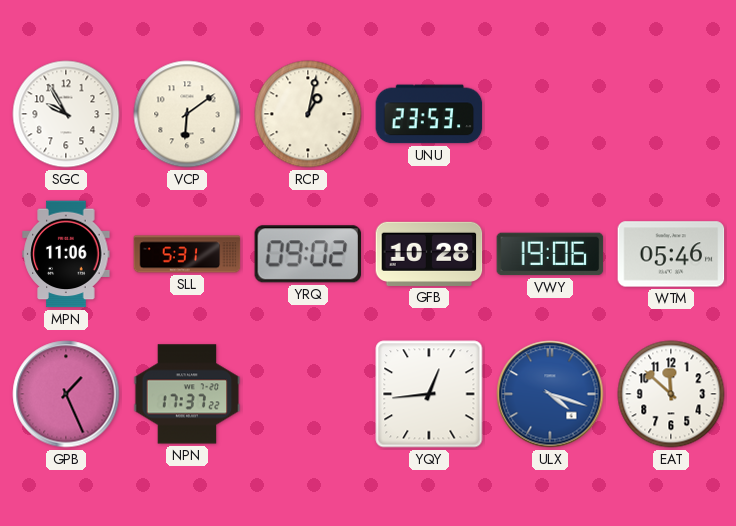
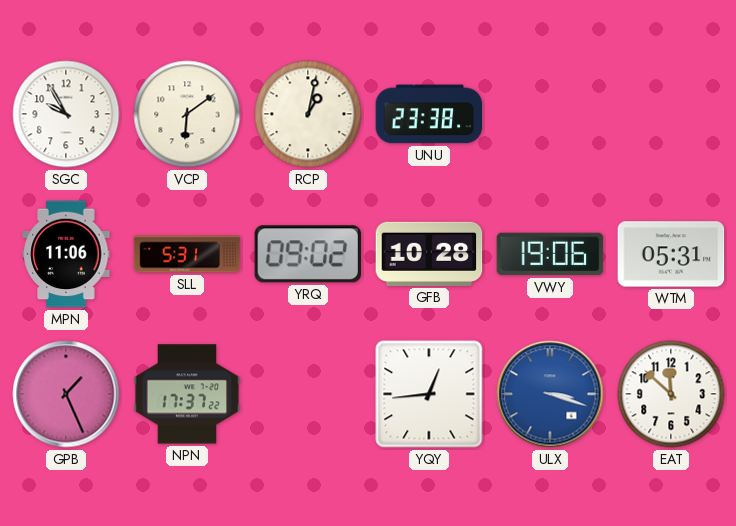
UNU: 23:53 -> 23:38
WTM: 05:46 -> 05:31
ULX: 4:18 -> 3:18
